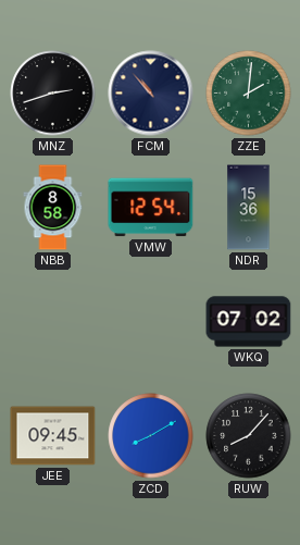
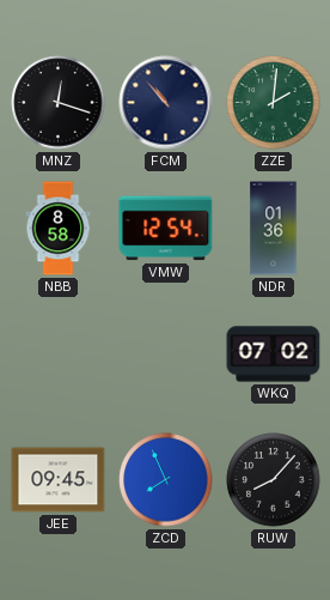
MNZ: 2:42 -> 12:18
NDR: 15:36 -> 01:36
ZCD: 8:10 -> 7:56
